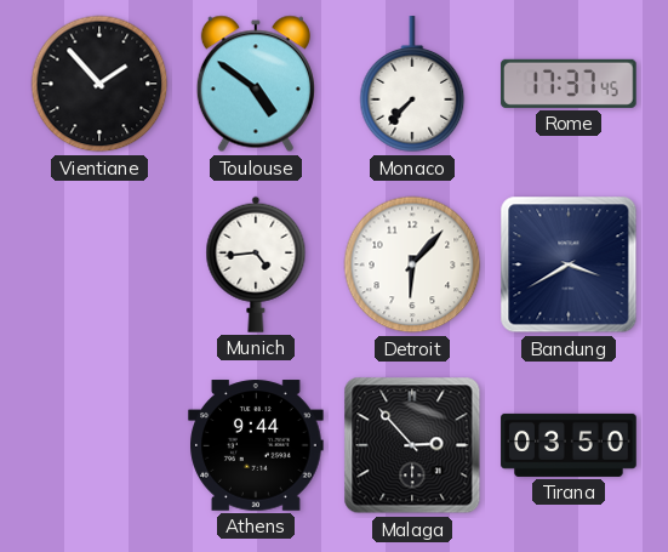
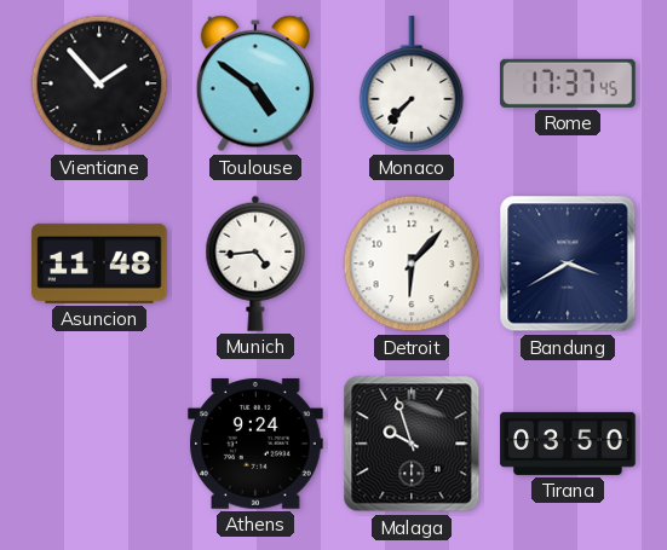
Asuncion: none -> 11:48
Athens: 9:44 -> 9:24
Malaga: 2:53 -> 9:57
